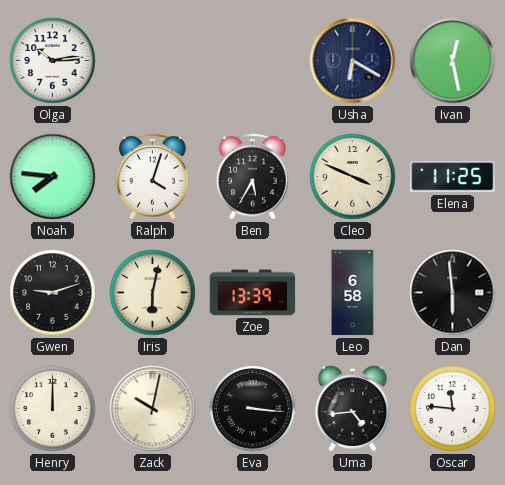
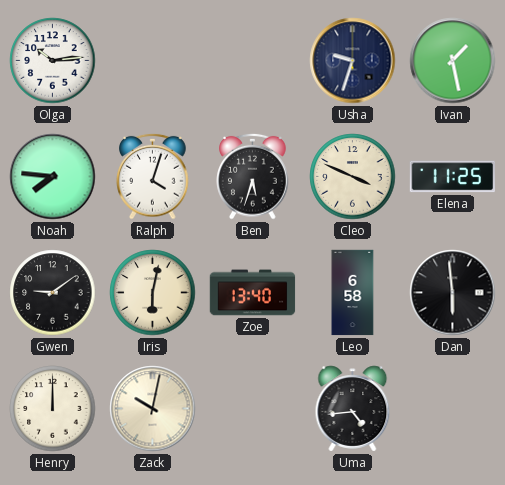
Usha: 6:20 -> 9:33
Ivan: 12:28 -> 1:28
Ben: 5:35 -> 5:33
Gwen: 9:12 -> 9:09
Zoe: 13:39 -> 13:40
Eva: 3:16 -> none
Oscar: 11:46 -> none
